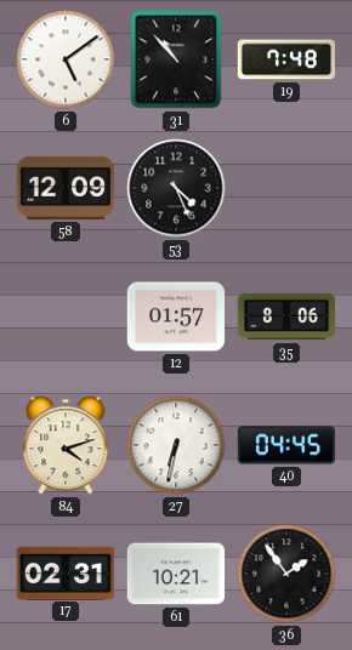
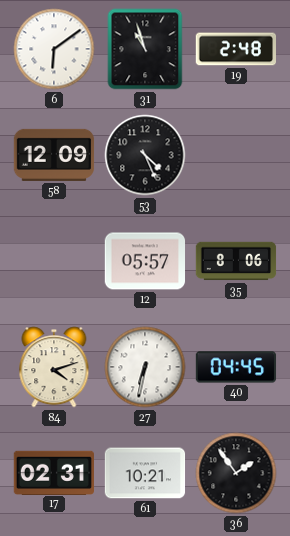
6: 5:09 -> 6:09
31: 10:53 -> 10:57
19: 7:48 -> 2:48
12: 01:57 -> 05:57
